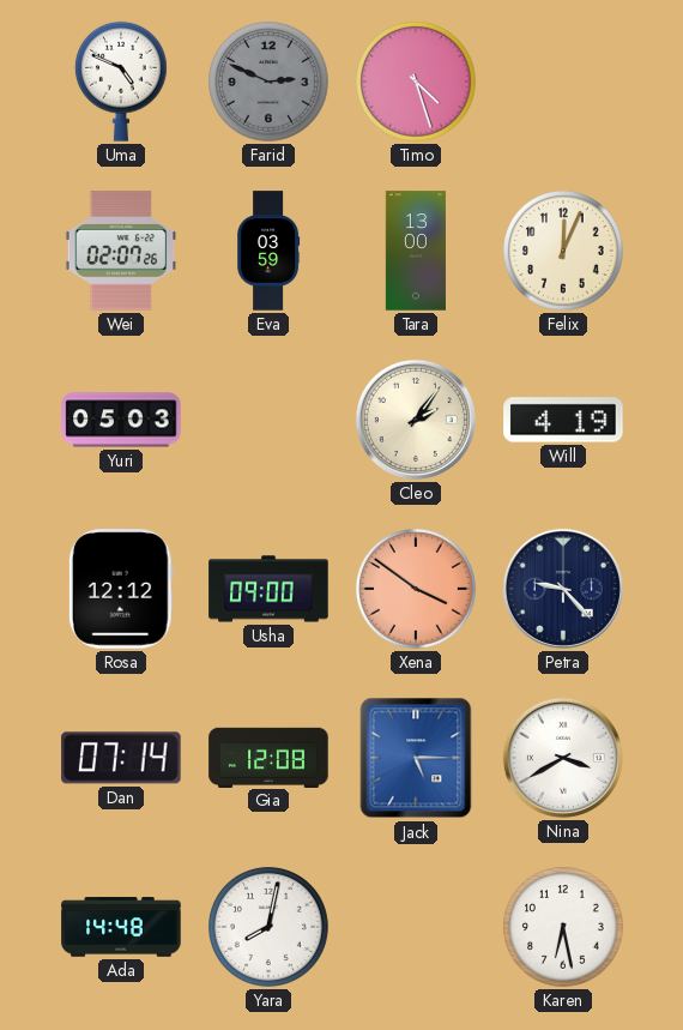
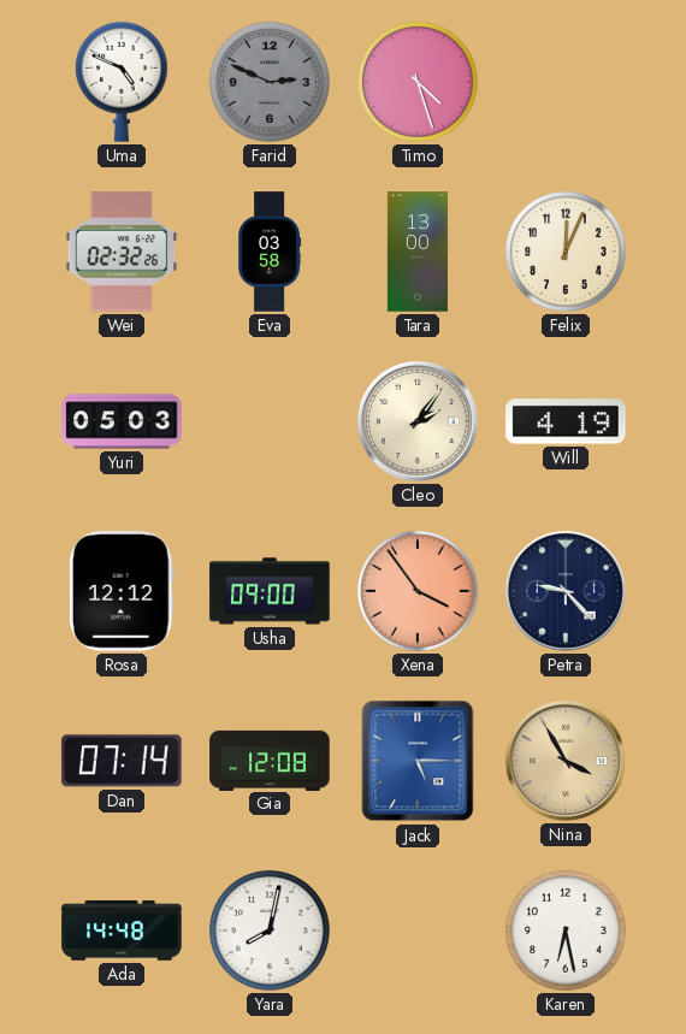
Wei: 02:07 -> 02:32
Eva: 03:59 -> 03:58
Xena: 3:51 -> 3:54
Nina: 3:40 -> 3:55
Nina dial: white -> champagne
